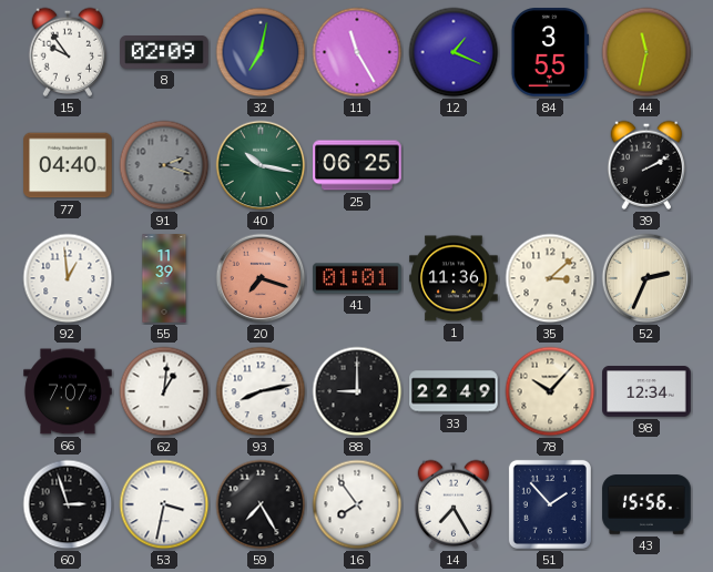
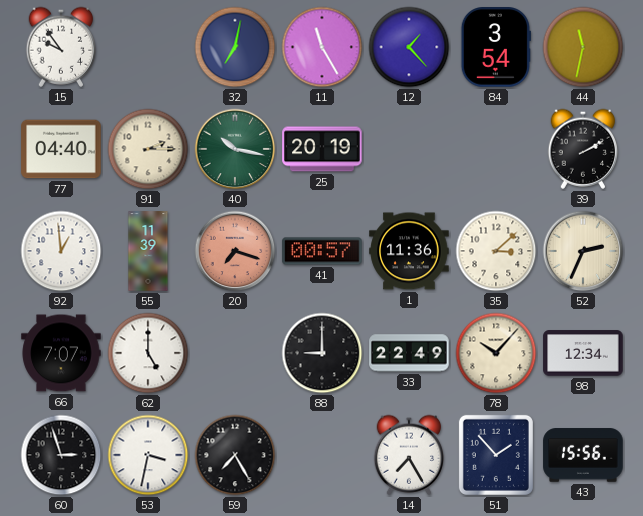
8: 02:09 -> none
12: 1:19 -> 1:23
84: 3:55 -> 3:54
91: 2:18 -> 2:15
91 dial: grey -> cream
25: 06:25 -> 20:19
41: 01:01 -> 00:57
62: 1:01 -> 5:00
93: 8:13 -> none
16: 7:54 -> none
